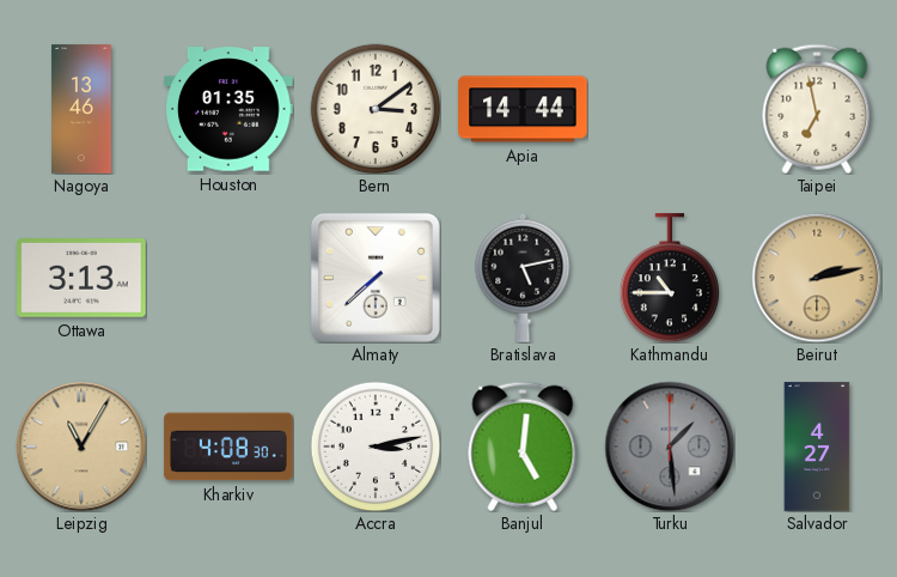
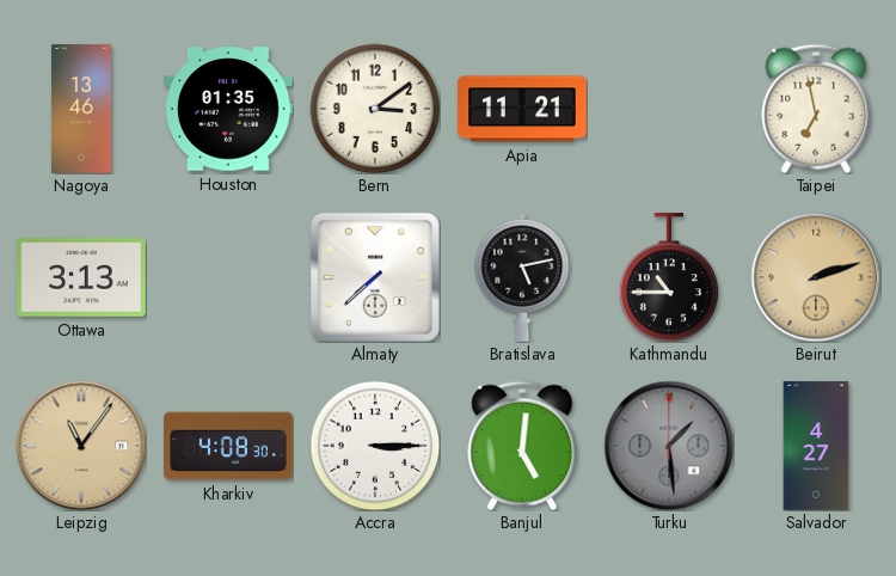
Apia: 14:44 -> 11:21
Beirut: 2:13 -> 2:12
Leipzig: 11:05 -> 11:06
Accra: 3:13 -> 3:15
